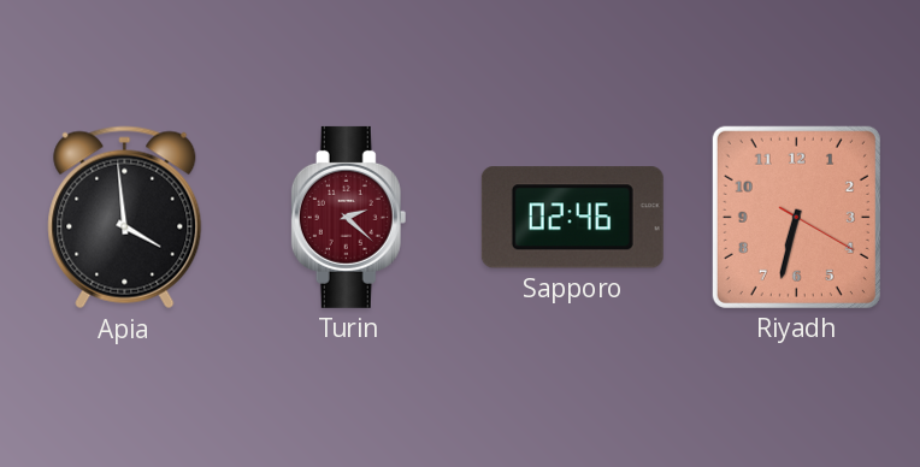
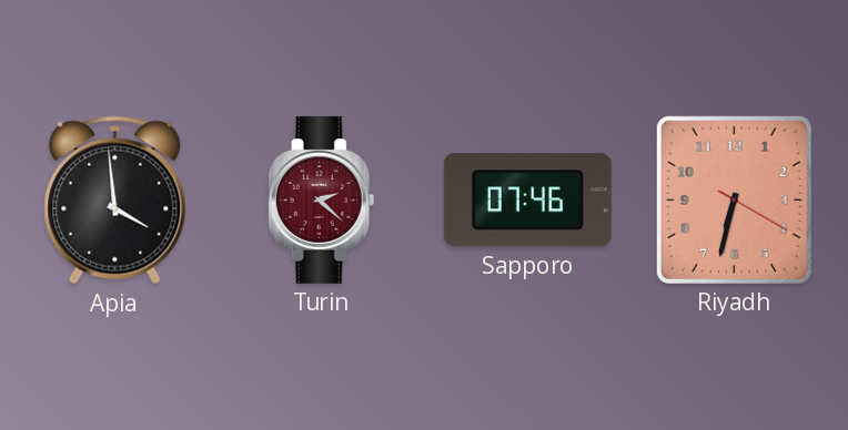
Sapporo: 02:46 -> 07:46
